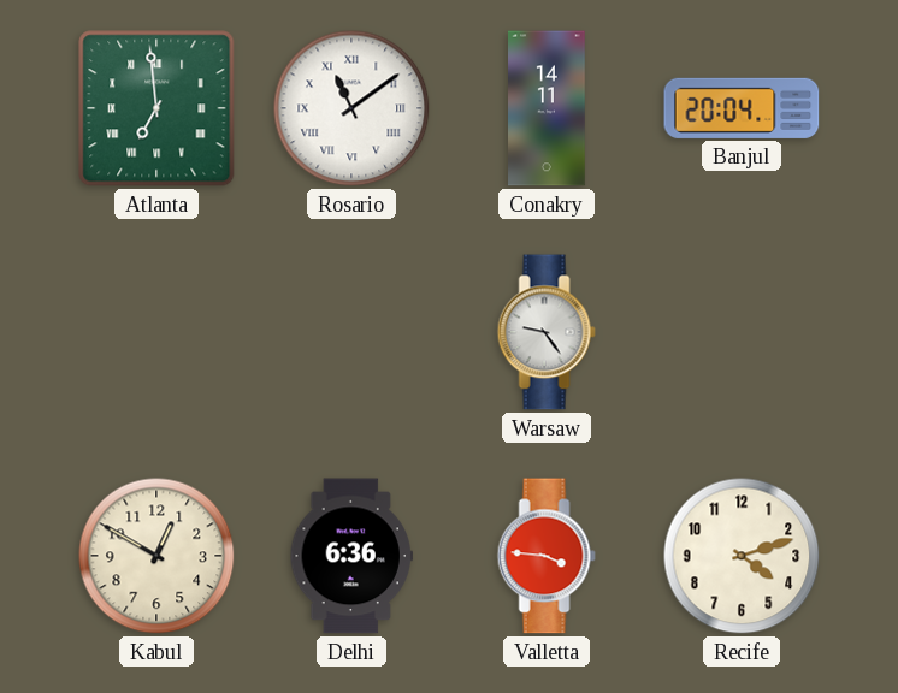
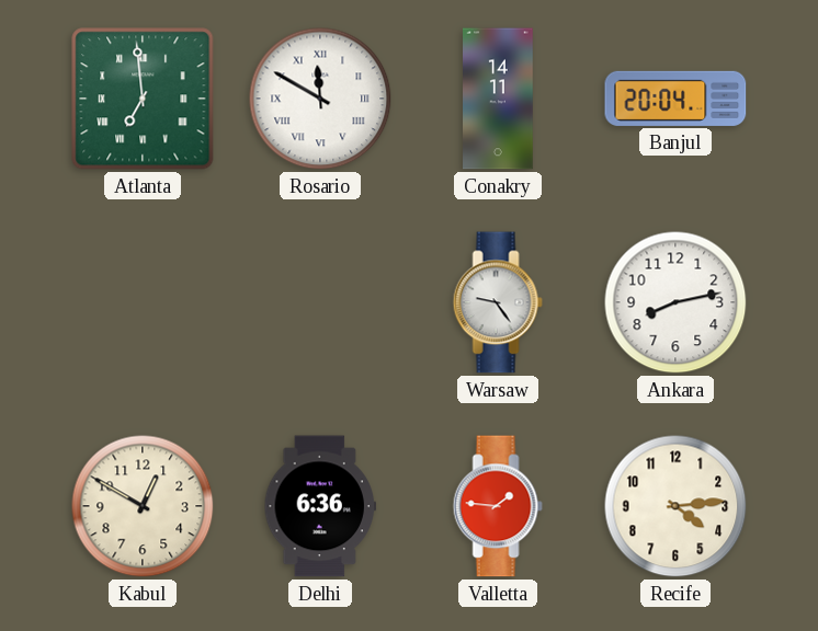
Rosario: 11:09 -> 11:50
Ankara: none -> 8:13
Valletta: 3:46 -> 1:46
Recife: 4:12 -> 4:14
